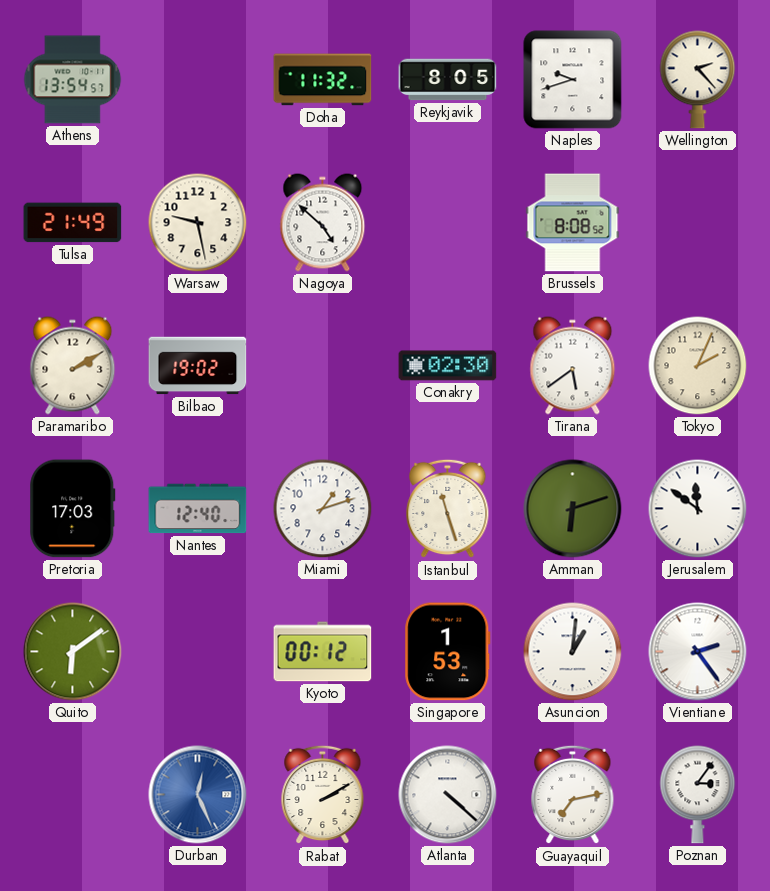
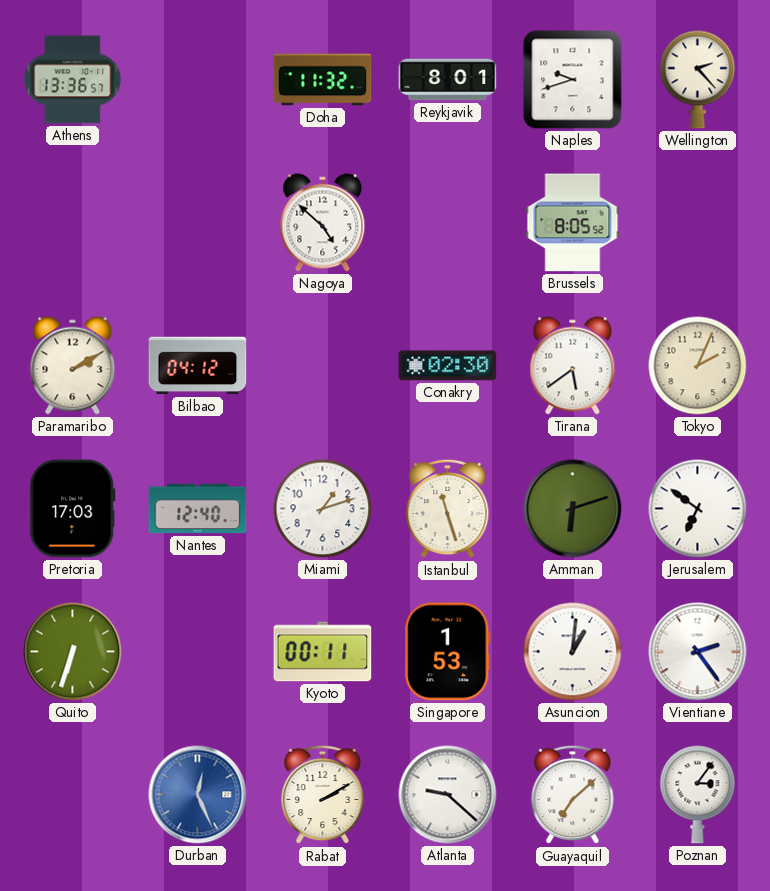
Athens: 13:54 -> 13:36
Reykjavik: 8:05 -> 8:01
Tulsa: 21:49 -> none
Warsaw: 9:28 -> none
Brussels: 8:08 -> 8:05
Bilbao: 19:02 -> 04:12
Jerusalem: 11:51 -> 6:51
Quito: 6:09 -> 6:33
Kyoto: 00:12 -> 00:11
Atlanta: 4:22 -> 9:22
Guayaquil: 7:13 -> 7:08
